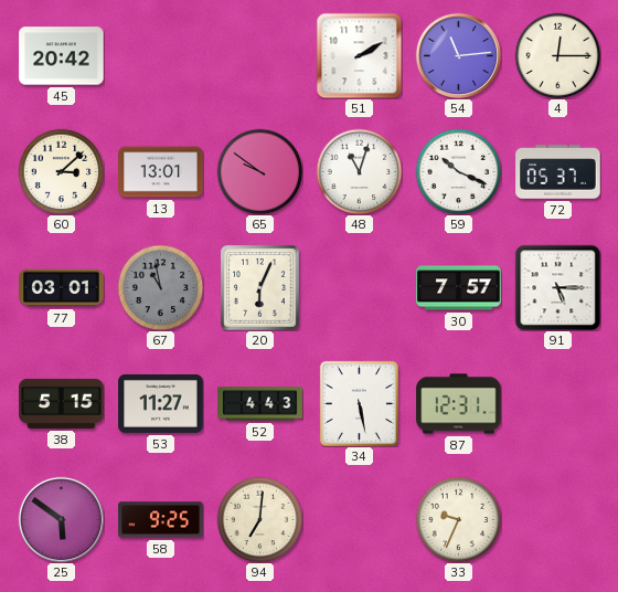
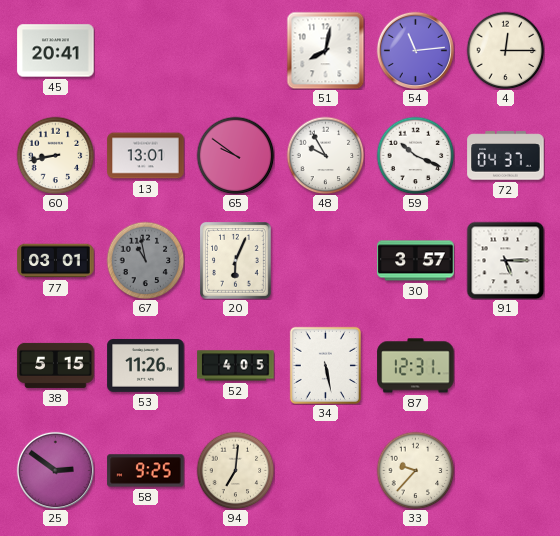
45: 20:42 -> 20:41
51: 2:10 -> 8:02
60: 3:08 -> 8:43
48: 11:03 -> 9:55
72: 05:37 -> 04:37
30: 7:57 -> 3:57
53: 11:27 -> 11:26
52: 4:43 -> 4:05
25: 5:51 -> 2:51
33: 9:34 -> 9:37
